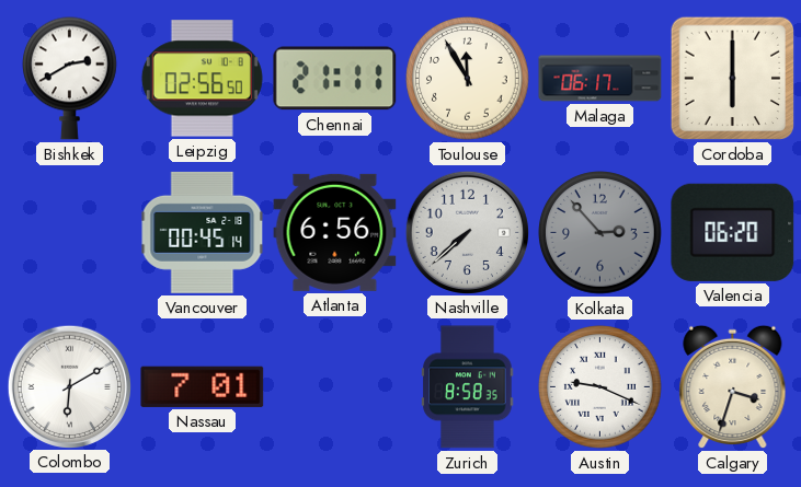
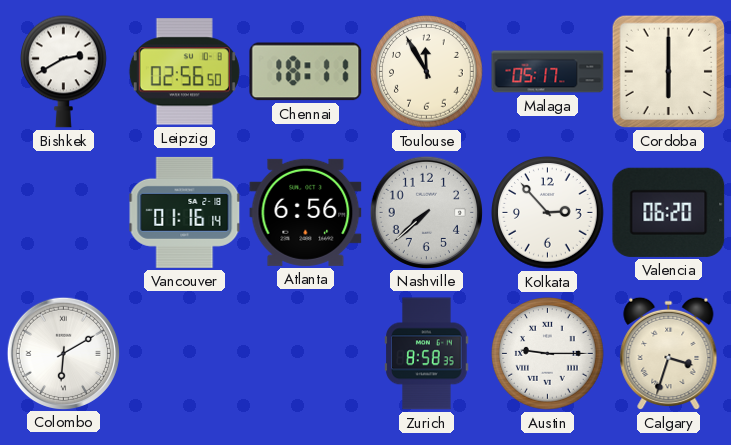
Chennai: 21:11 -> 18:11
Malaga: 06:17 -> 05:17
Vancouver: 00:45 -> 01:16
Kolkata dial: grey -> white
Nassau: 7:01 -> none
Austin: 9:19 -> 9:15
